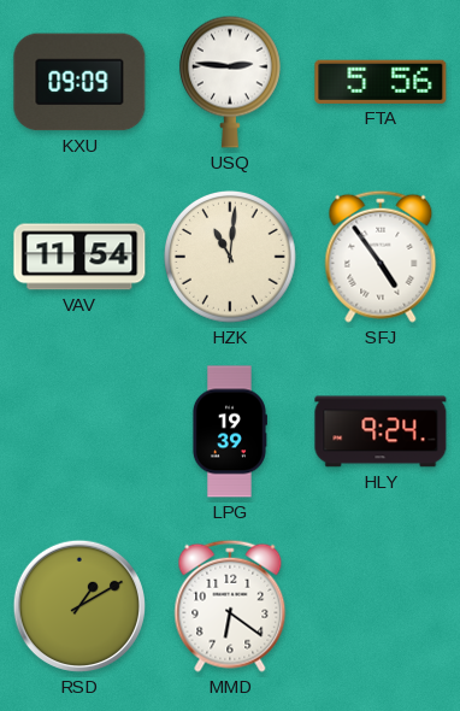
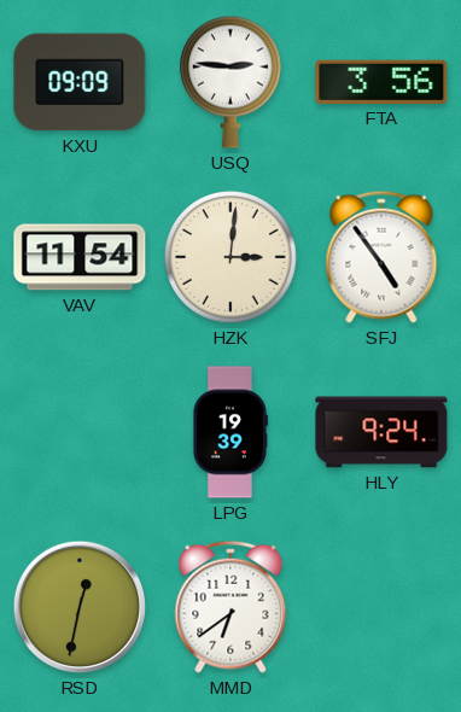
FTA: 5:56 -> 3:56
HZK: 11:01 -> 3:01
RSD: 1:10 -> 12:32
MMD: 6:21 -> 6:39
